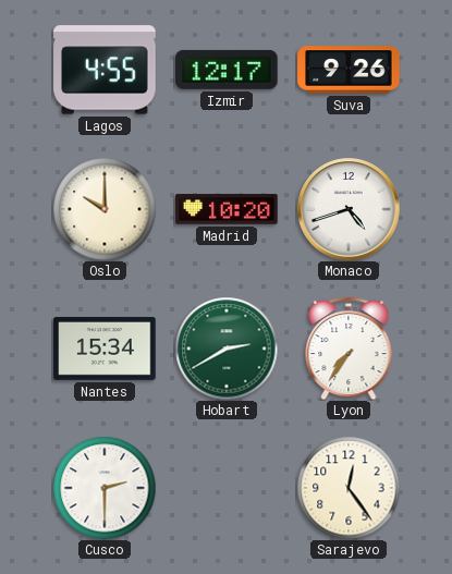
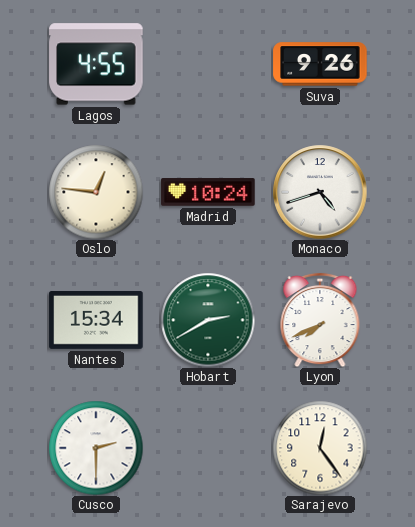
Izmir: 12:17 -> none
Oslo: 10:00 -> 12:46
Madrid: 10:20 -> 10:24
Lyon: 7:36 -> 7:41
